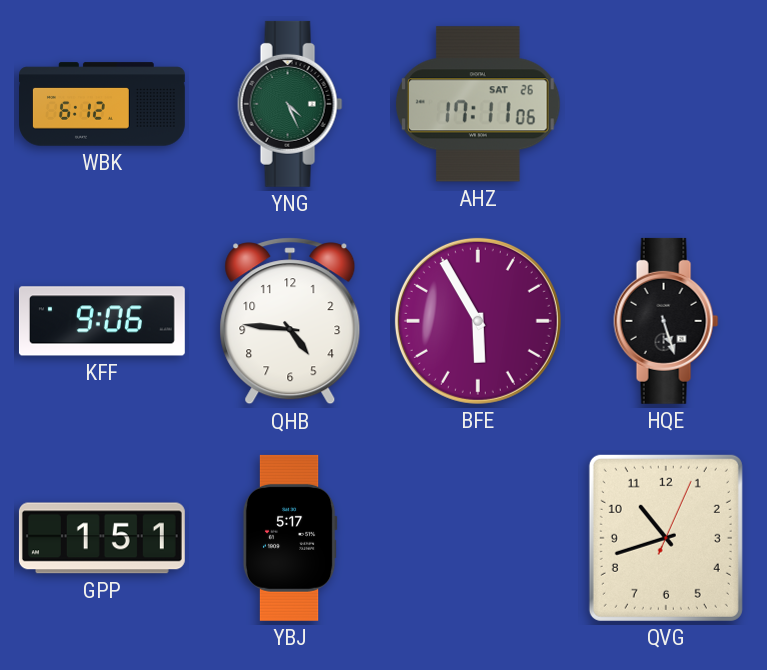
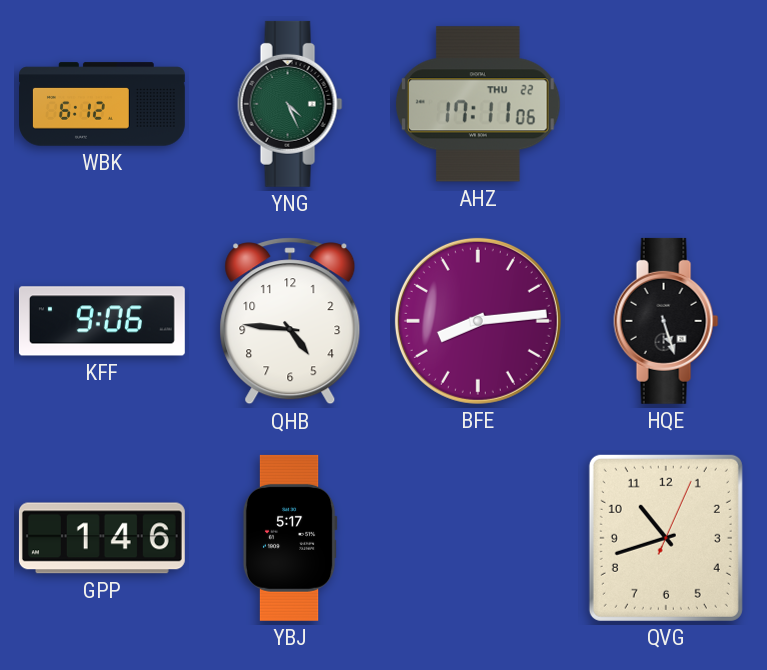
AHZ date: SAT 26 -> THU 22
BFE: 5:55 -> 8:14
GPP: 1:51 -> 1:46
